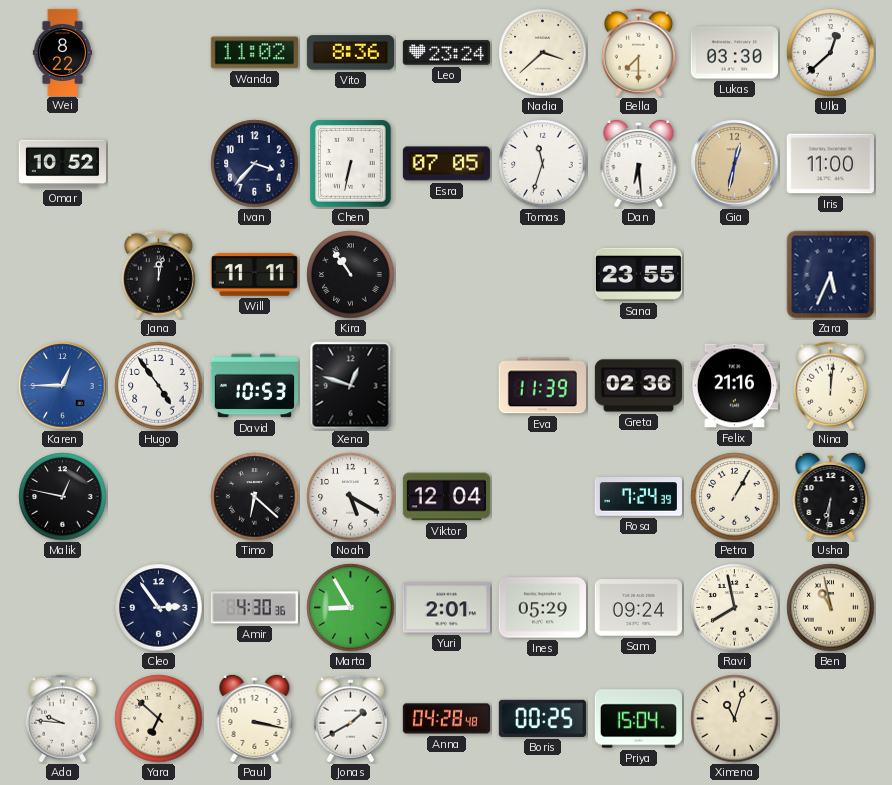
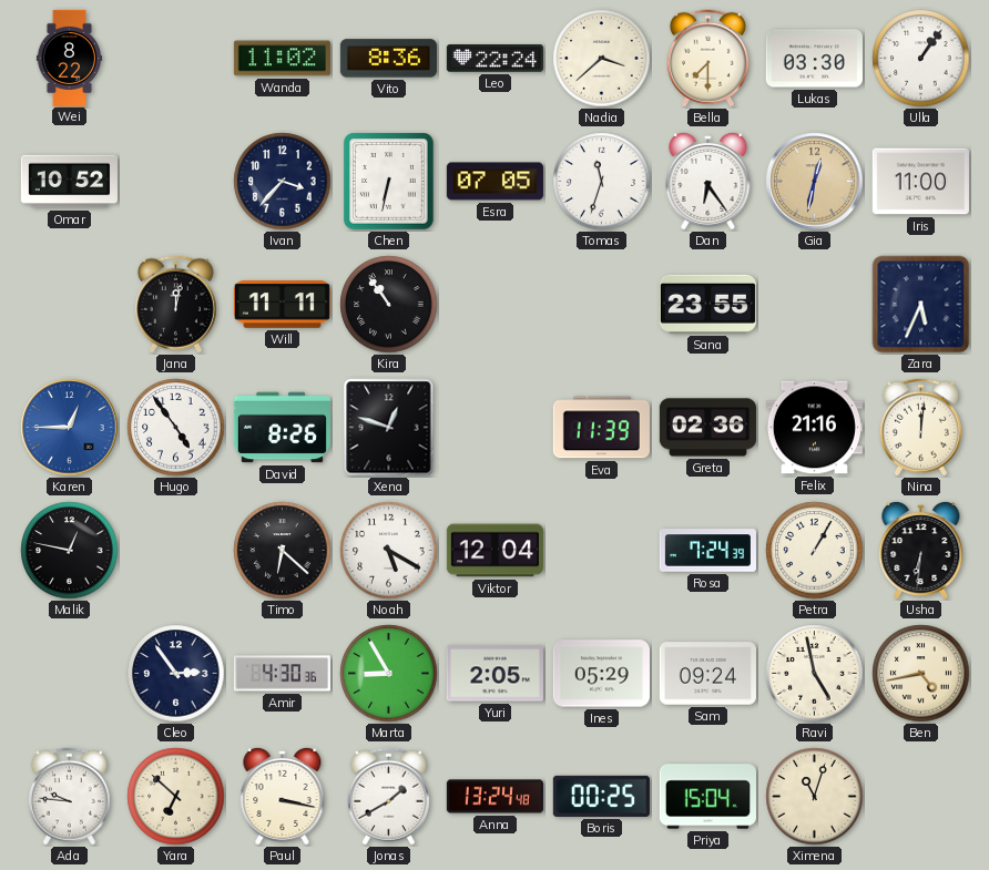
Leo: 23:24 -> 22:24
Ulla: 12:38 -> 1:06
Dan: 6:29 -> 6:24
David: 10:53 -> 8:26
Yuri: 2:01 -> 2:05
Ravi: 7:58 -> 4:58
Ben: 10:58 -> 4:43
Anna: 04:28 -> 13:24
